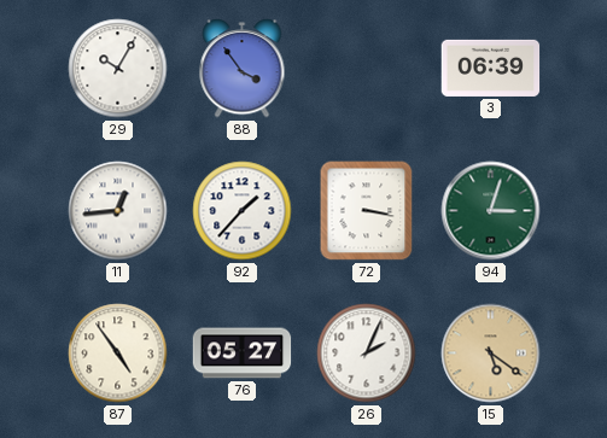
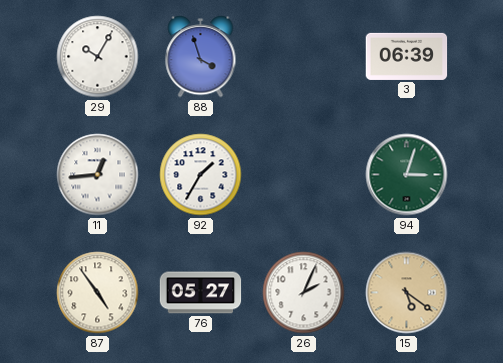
88: 3:54 -> 3:57
92: 1:37 -> 1:35
72: 3:17 -> none
